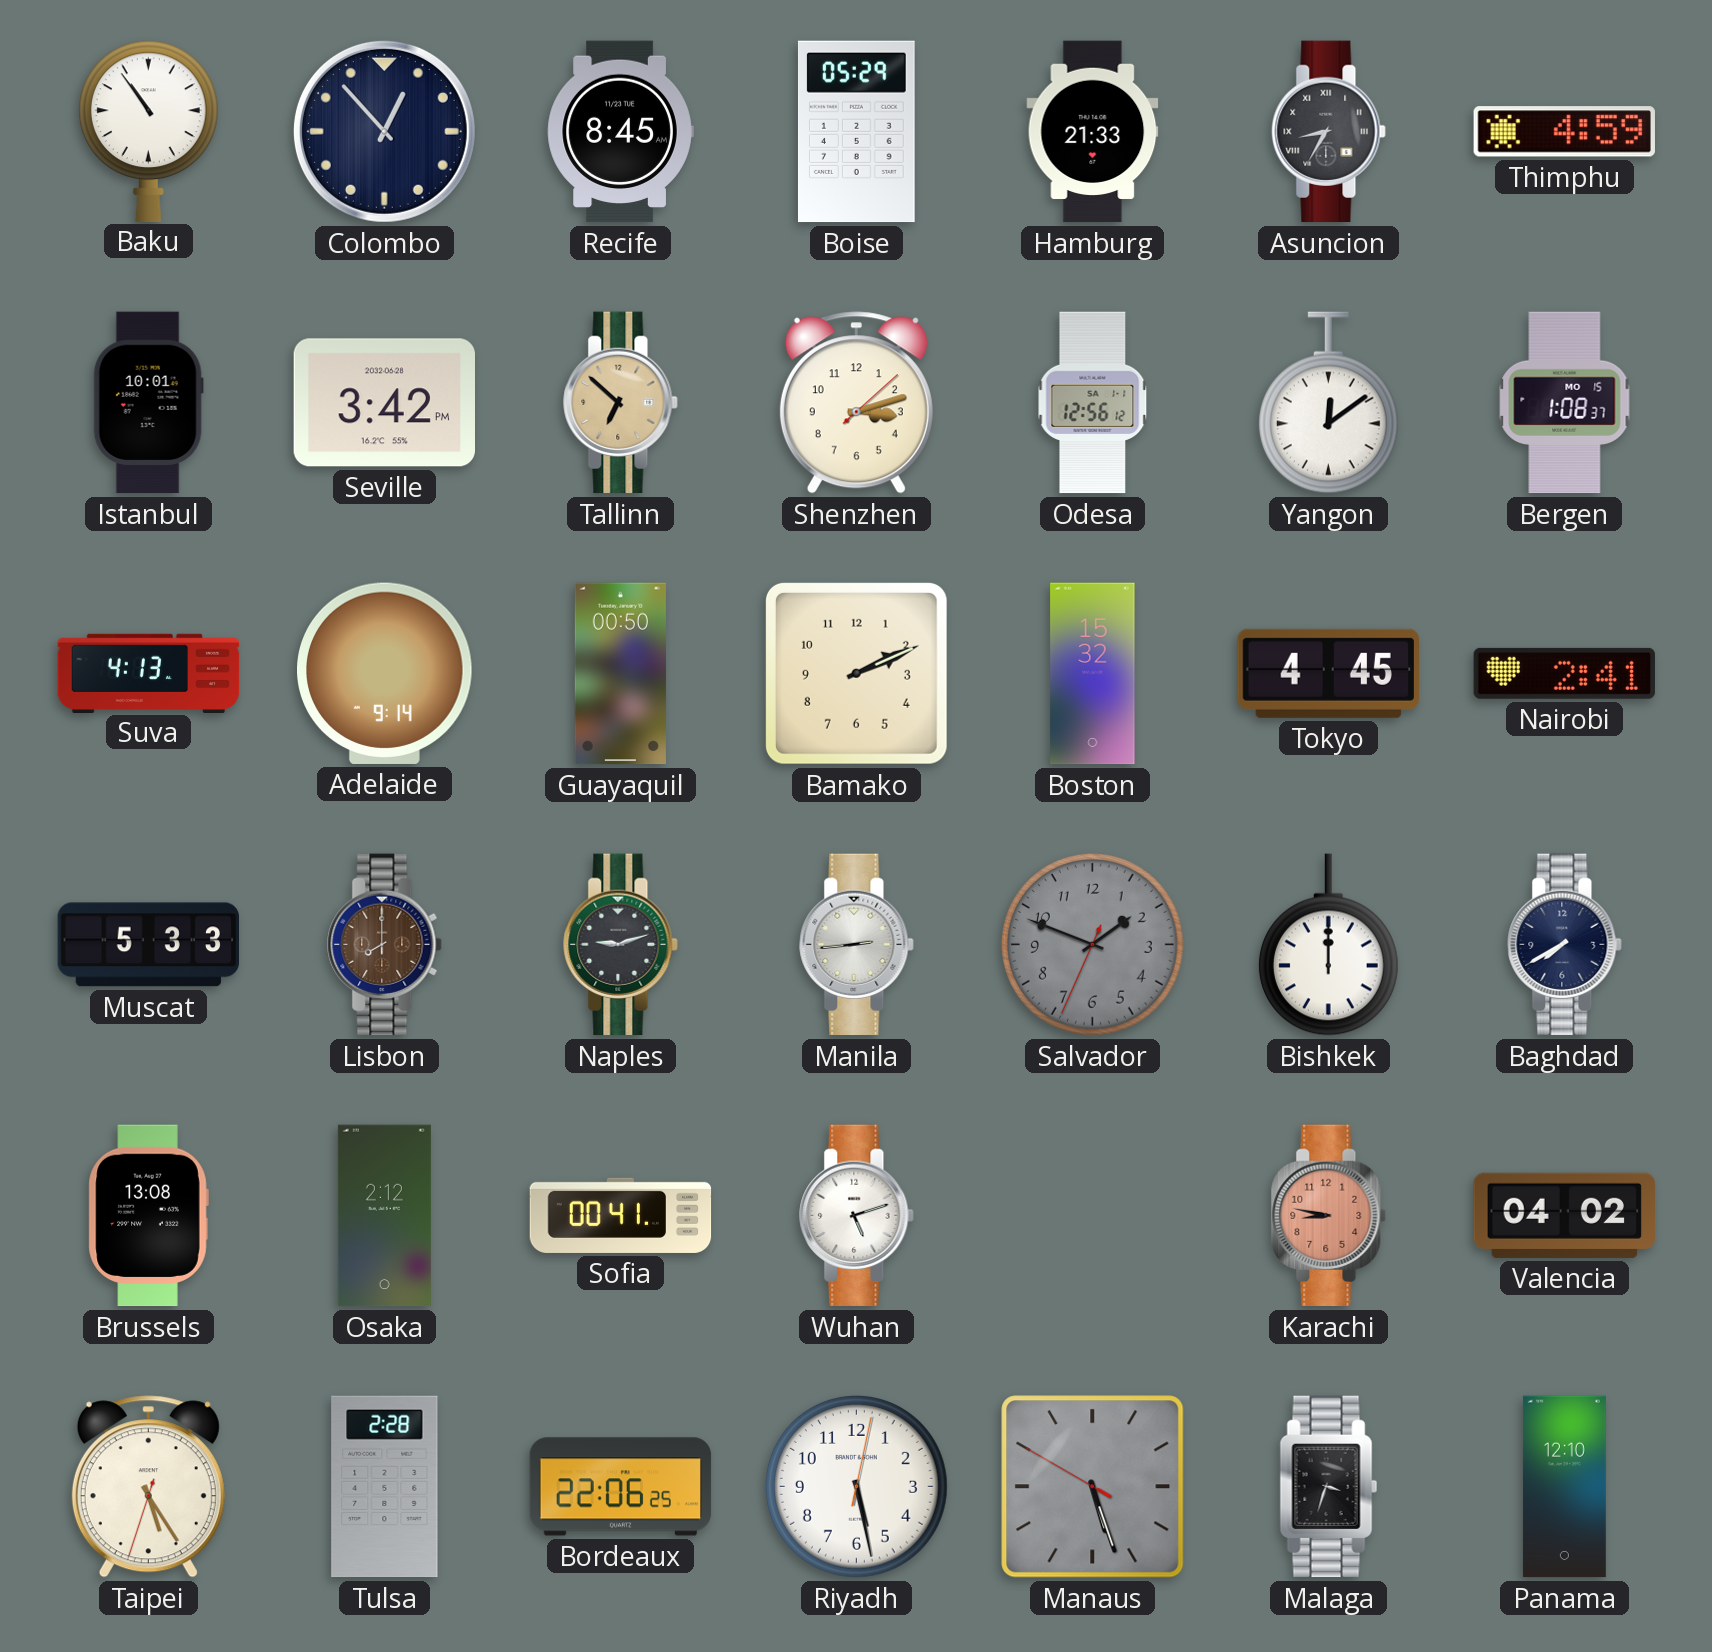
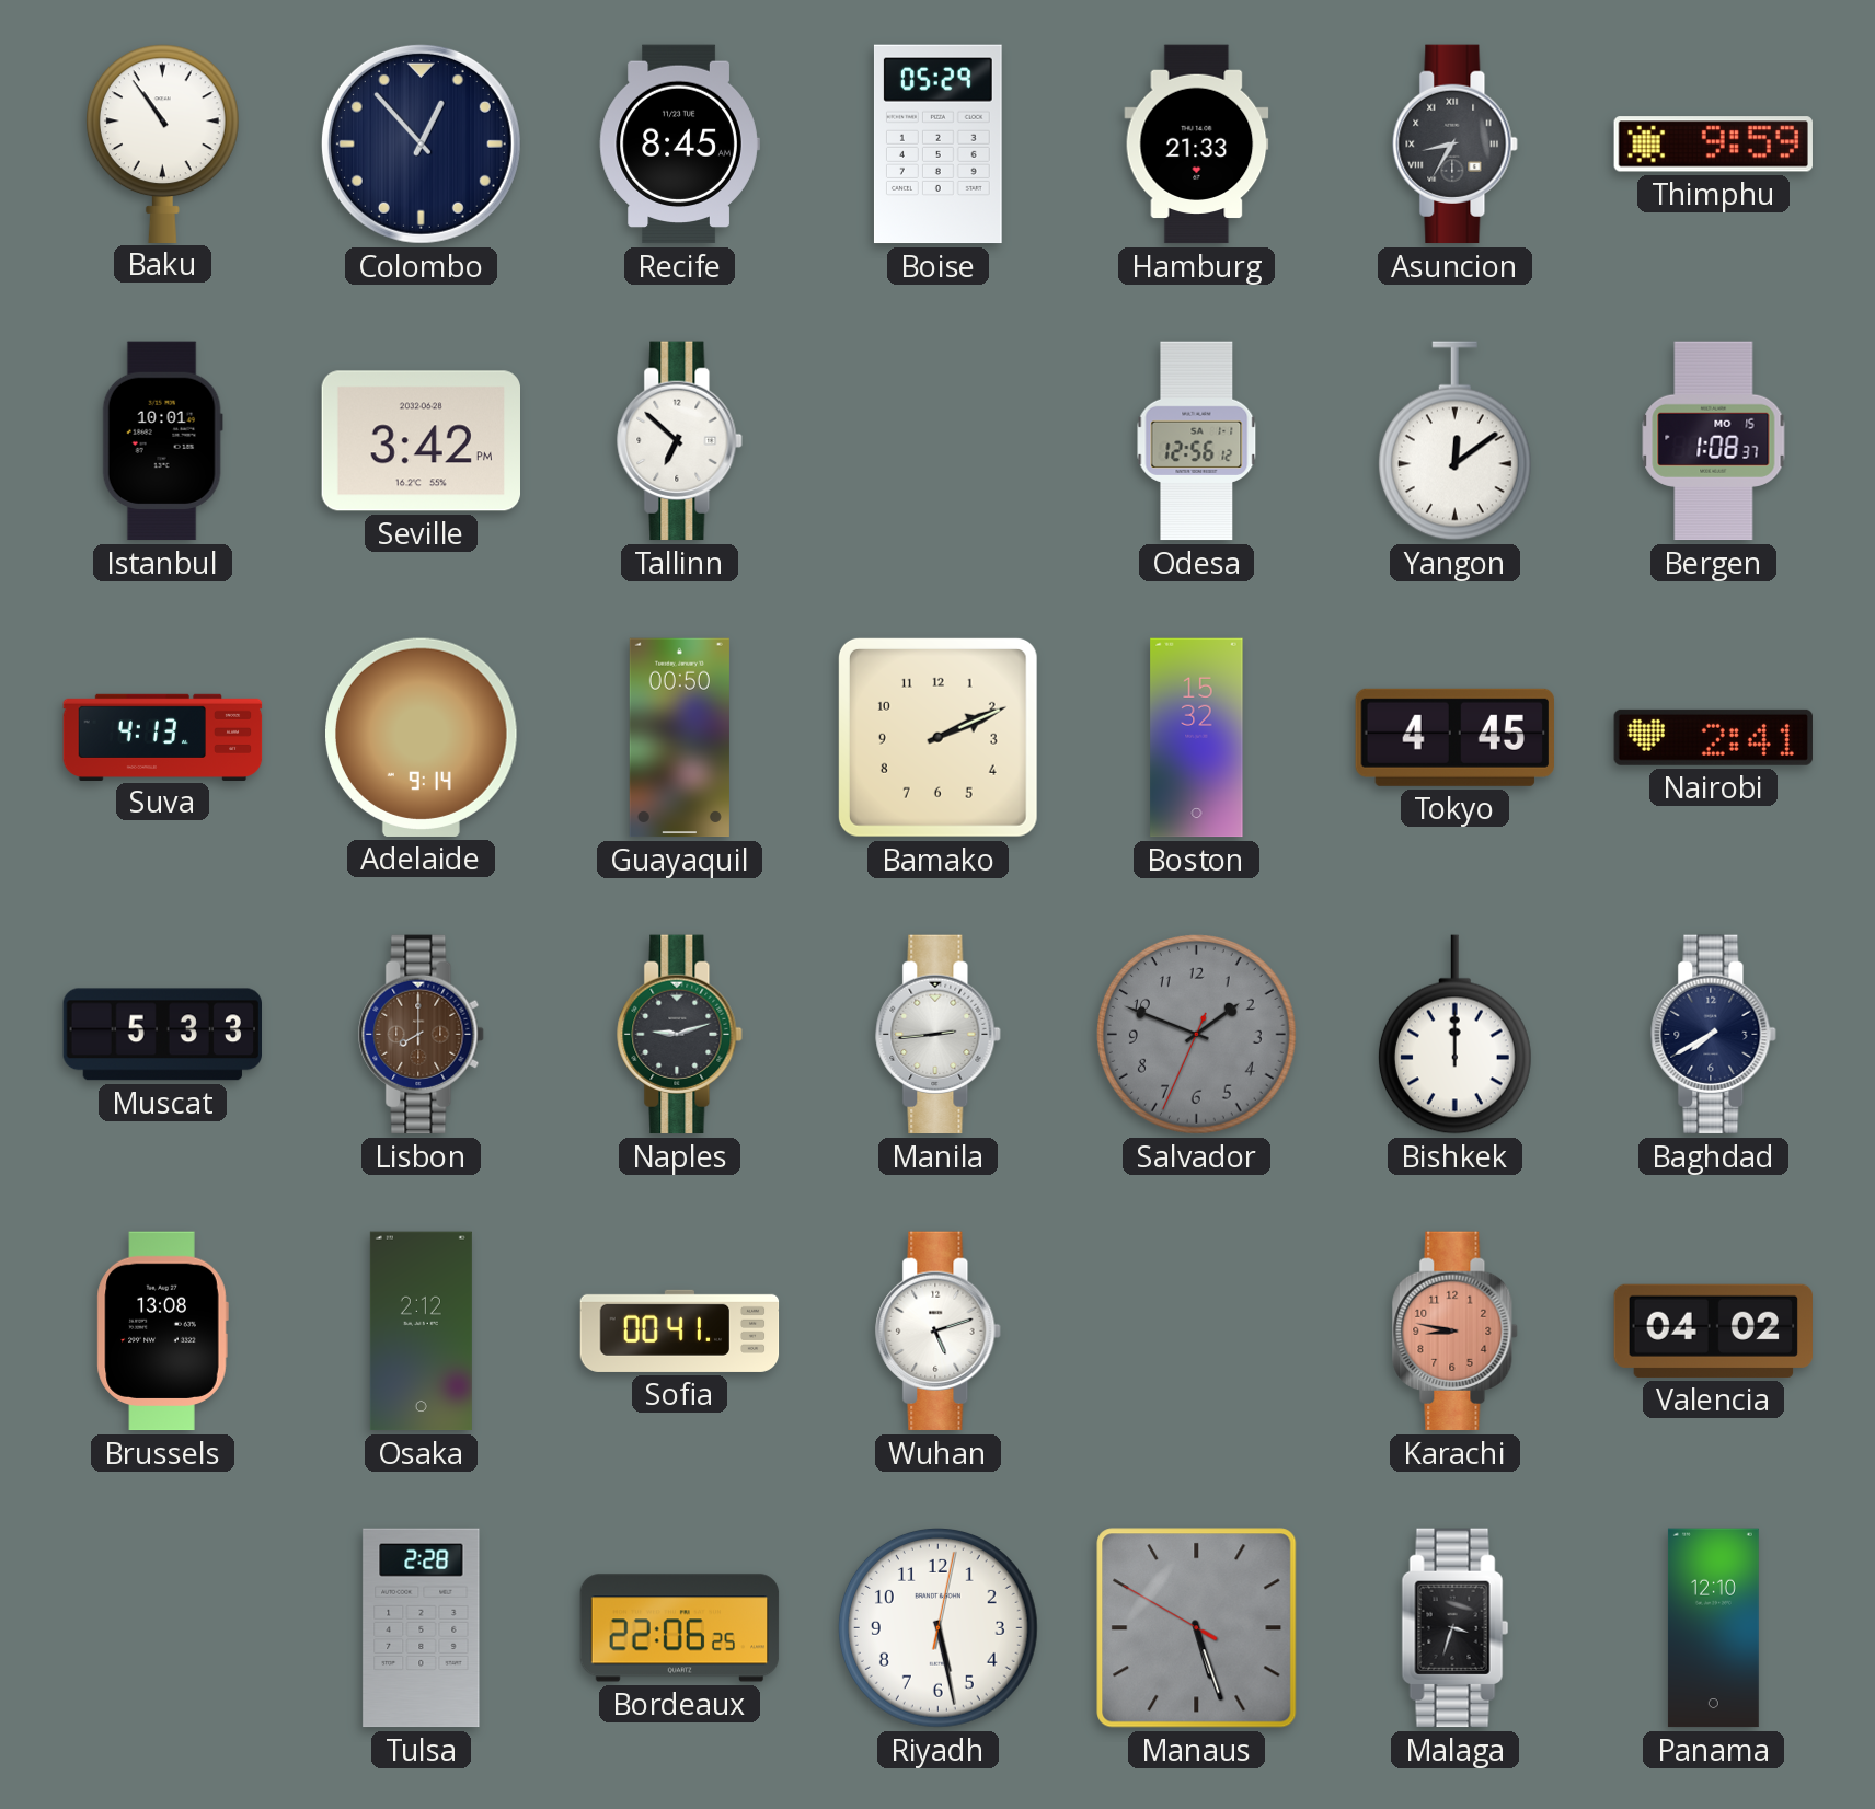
Thimphu: 4:59 -> 9:59
Tallinn dial: champagne -> white
Shenzhen: 3:12 -> none
Taipei: 5:24 -> none
